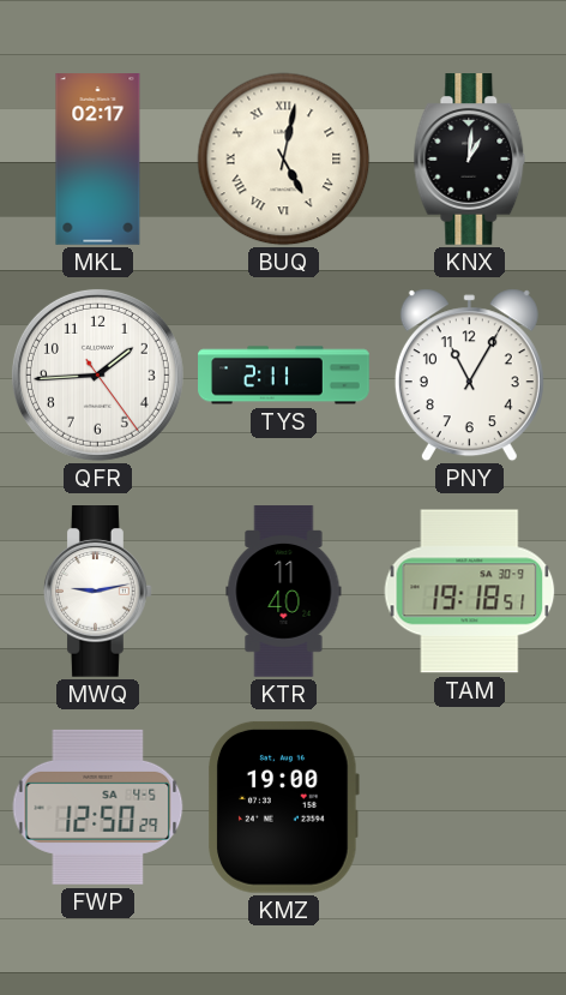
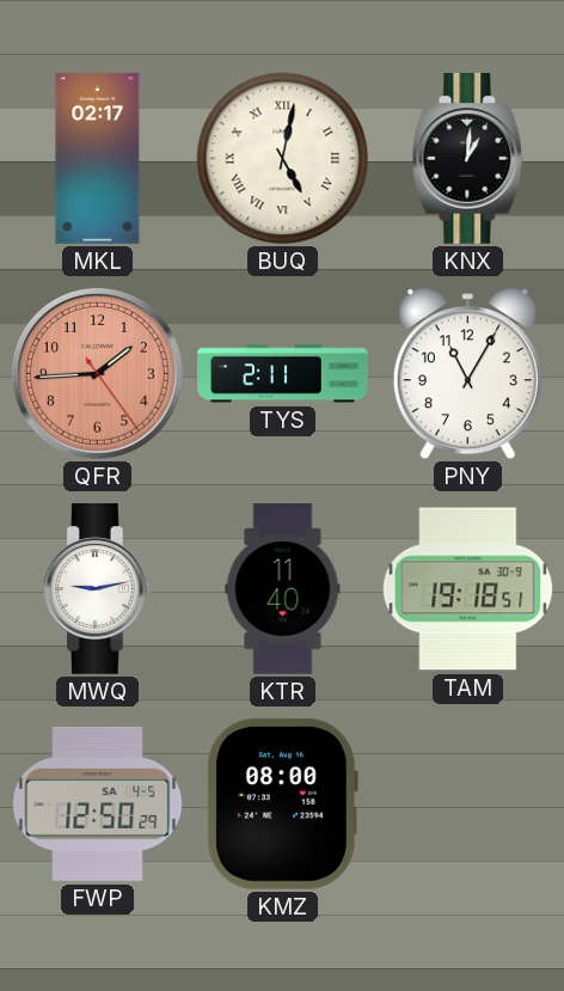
QFR dial: white -> salmon
KMZ: 19:00 -> 08:00
